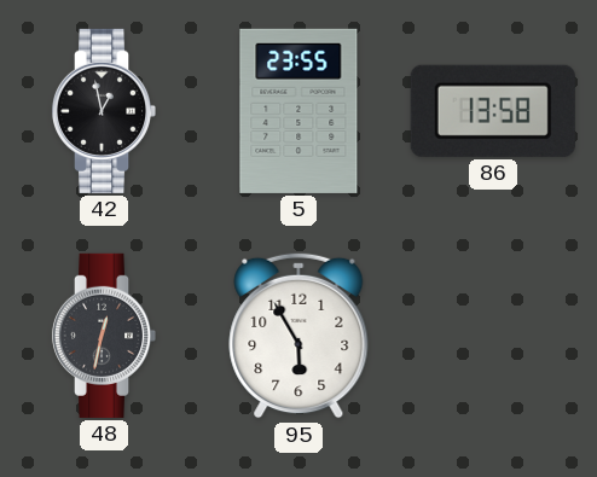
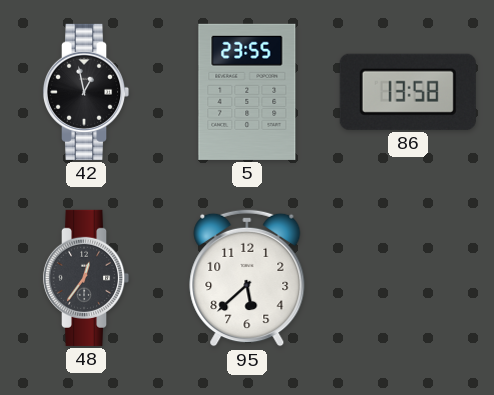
48: 12:32 -> 12:36
95: 5:55 -> 5:38
